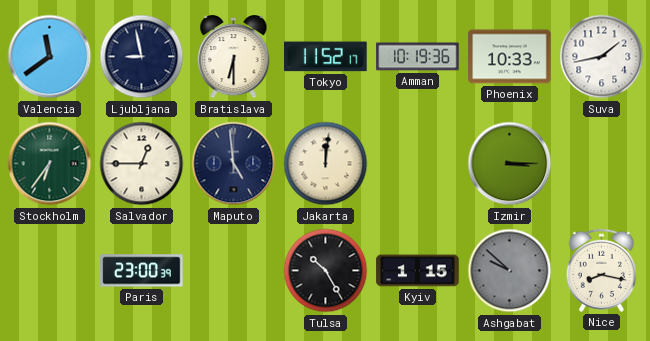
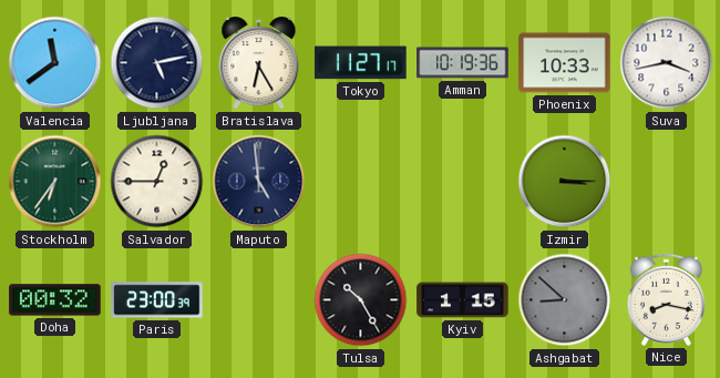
Ljubljana: 8:58 -> 5:13
Bratislava: 6:30 -> 6:25
Tokyo: 11:52 -> 11:27
Suva: 1:43 -> 3:43
Jakarta: 12:01 -> none
Doha: none -> 00:32
Ashgabat: 9:52 -> 8:52
